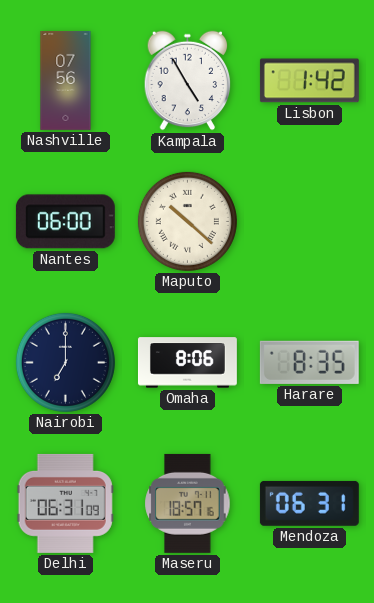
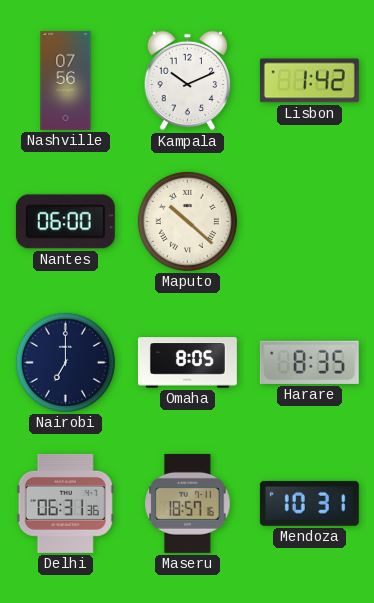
Kampala: 4:55 -> 10:11
Omaha: 8:06 -> 8:05
Delhi: 06:31:09 -> 06:31:36
Mendoza: 06:31 -> 10:31
